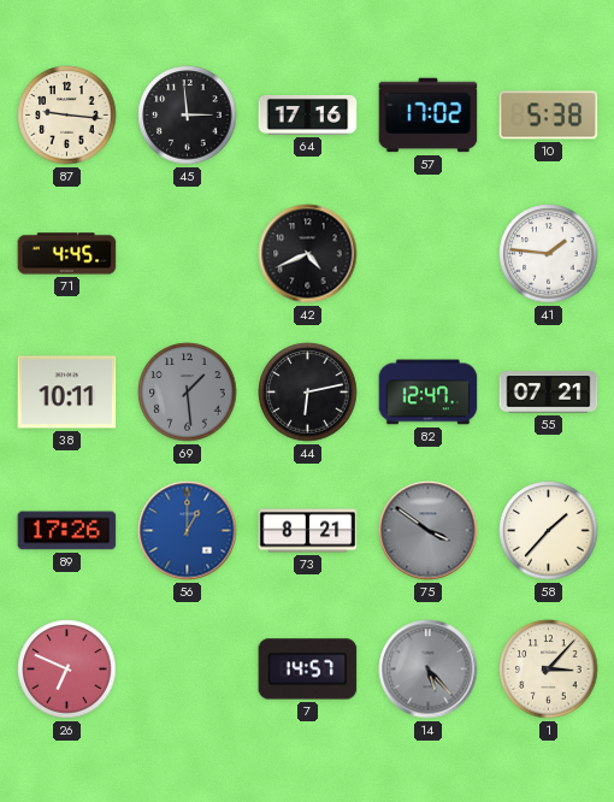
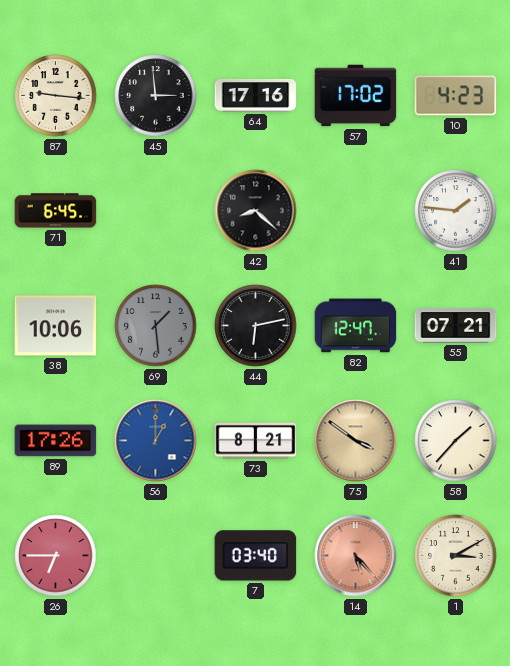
10: 5:38 -> 4:23
71: 4:45 -> 6:45
42: 4:41 -> 8:22
38: 10:11 -> 10:06
75 dial: grey -> champagne
26: 6:49 -> 6:45
7: 14:57 -> 03:40
14 dial: grey -> salmon
1: 3:07 -> 3:10
